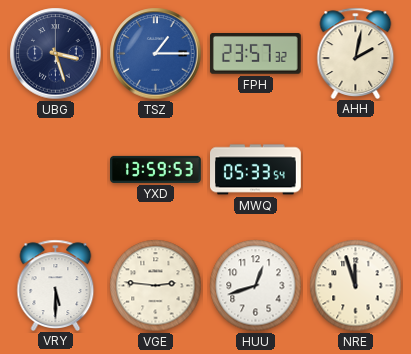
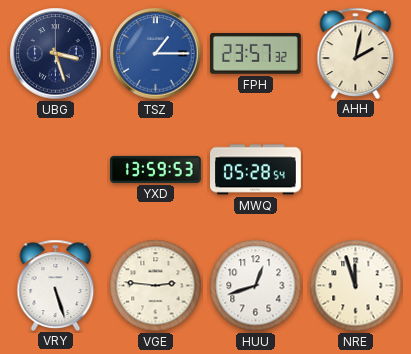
MWQ: 05:33 -> 05:28
VRY: 5:30 -> 5:27
